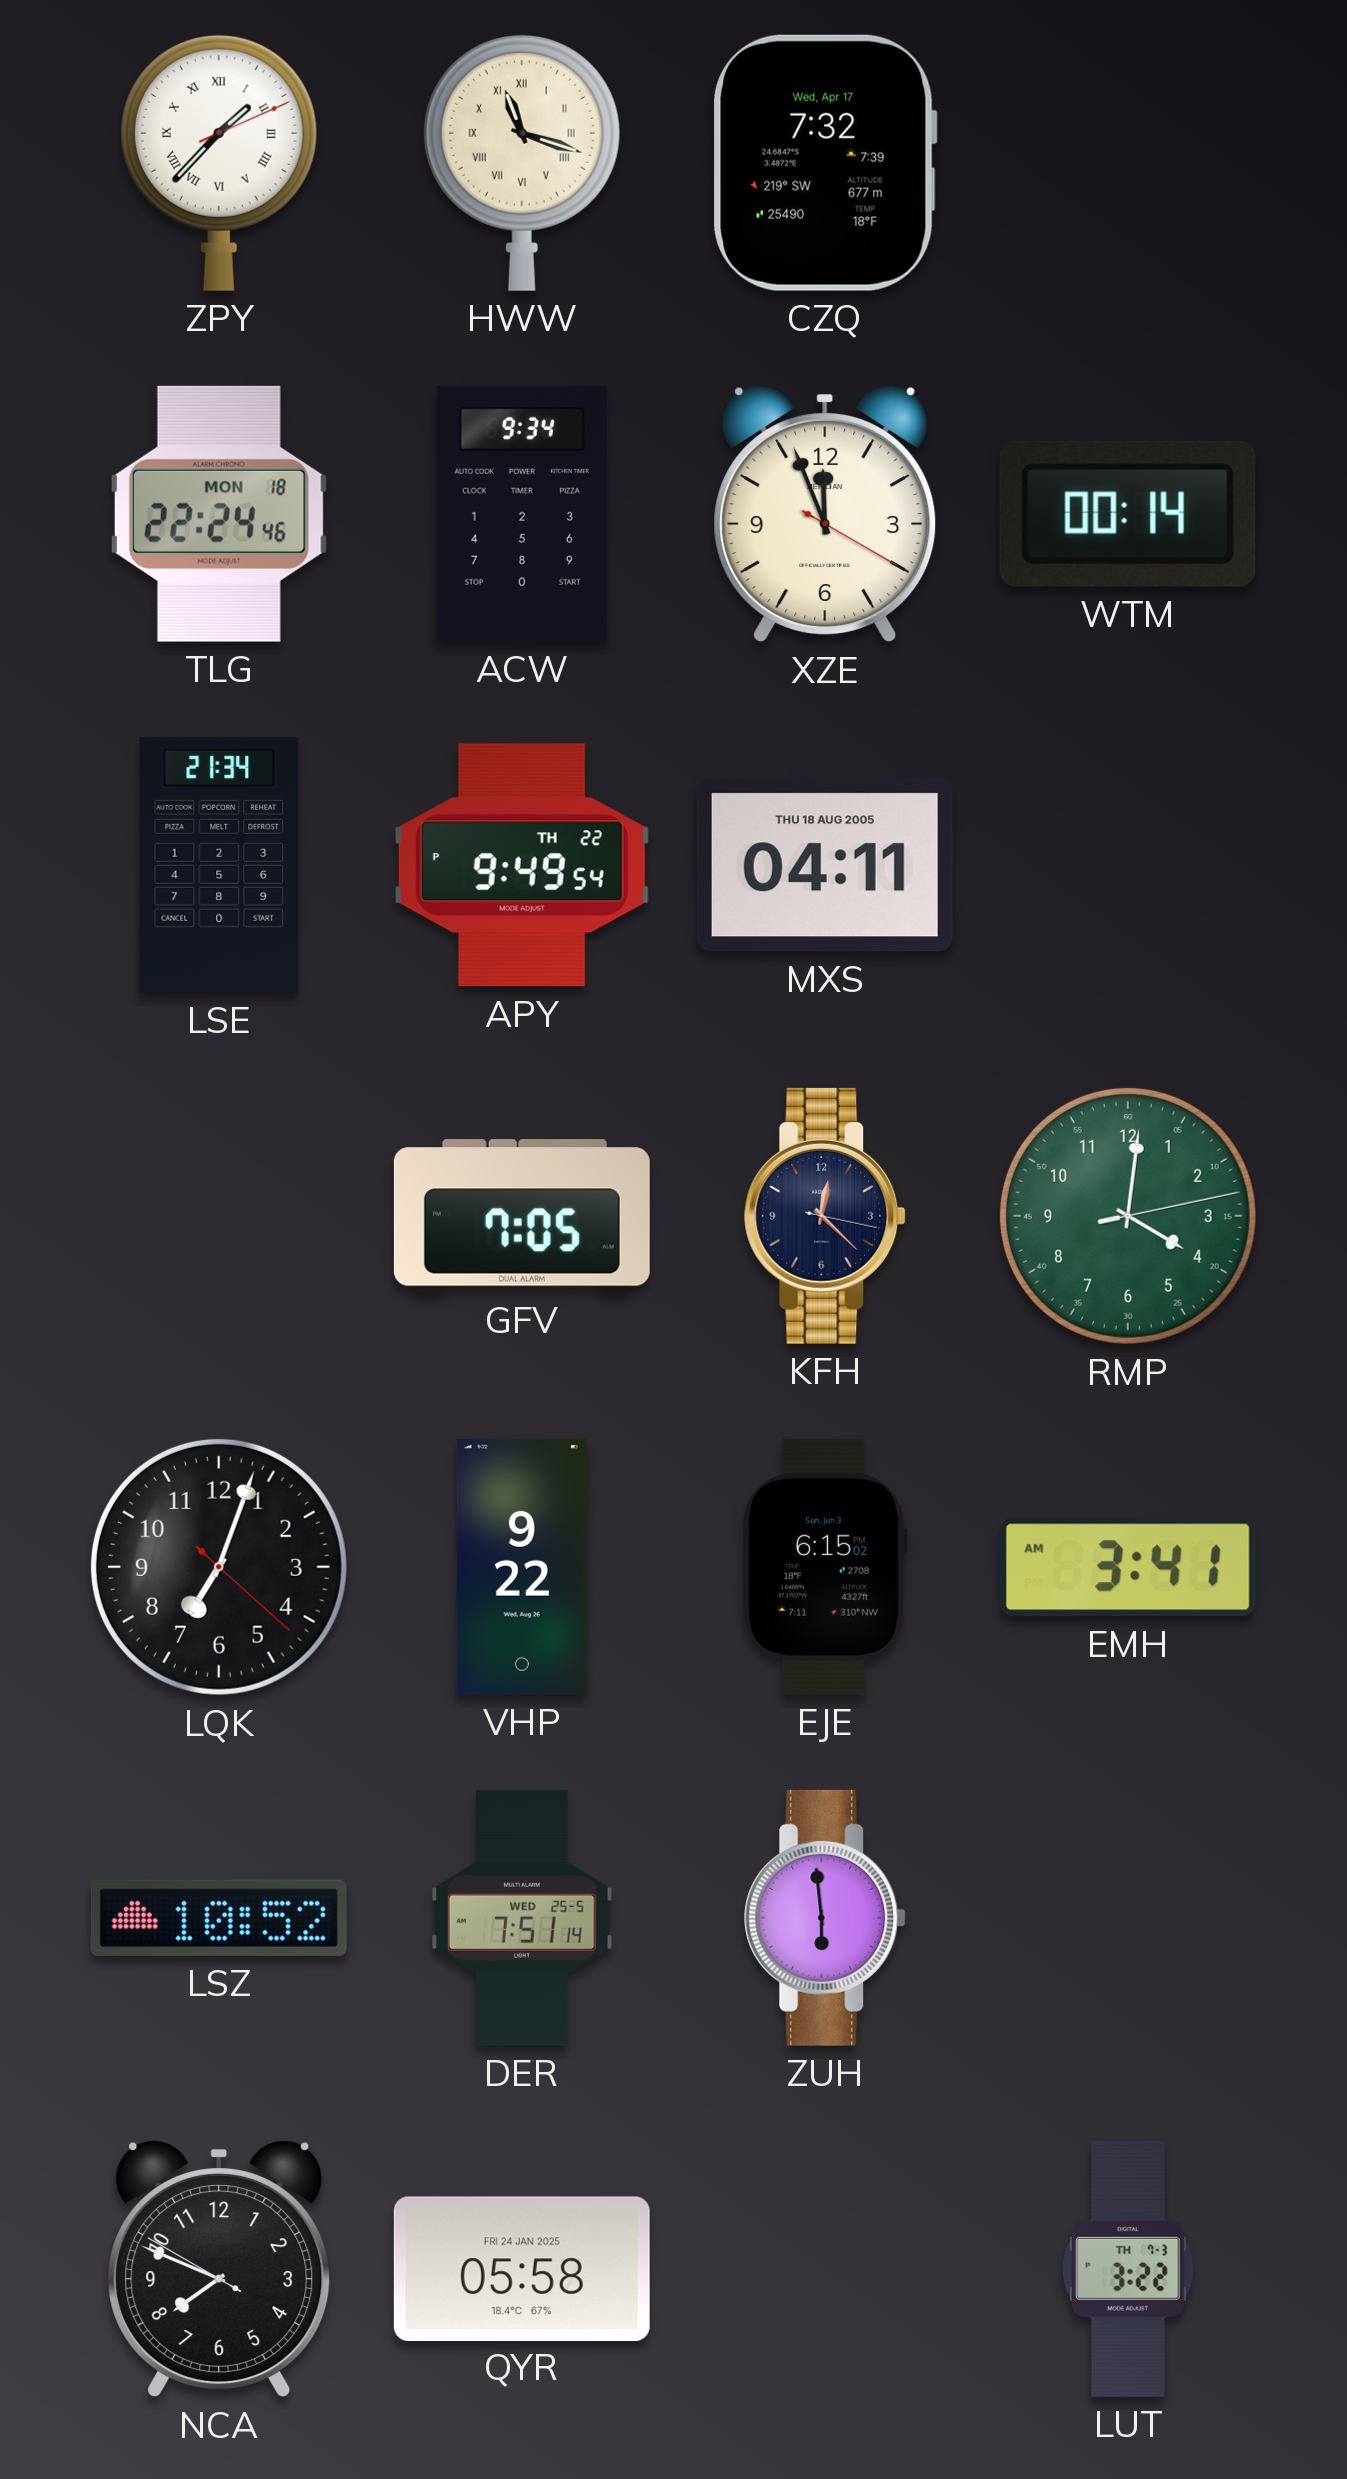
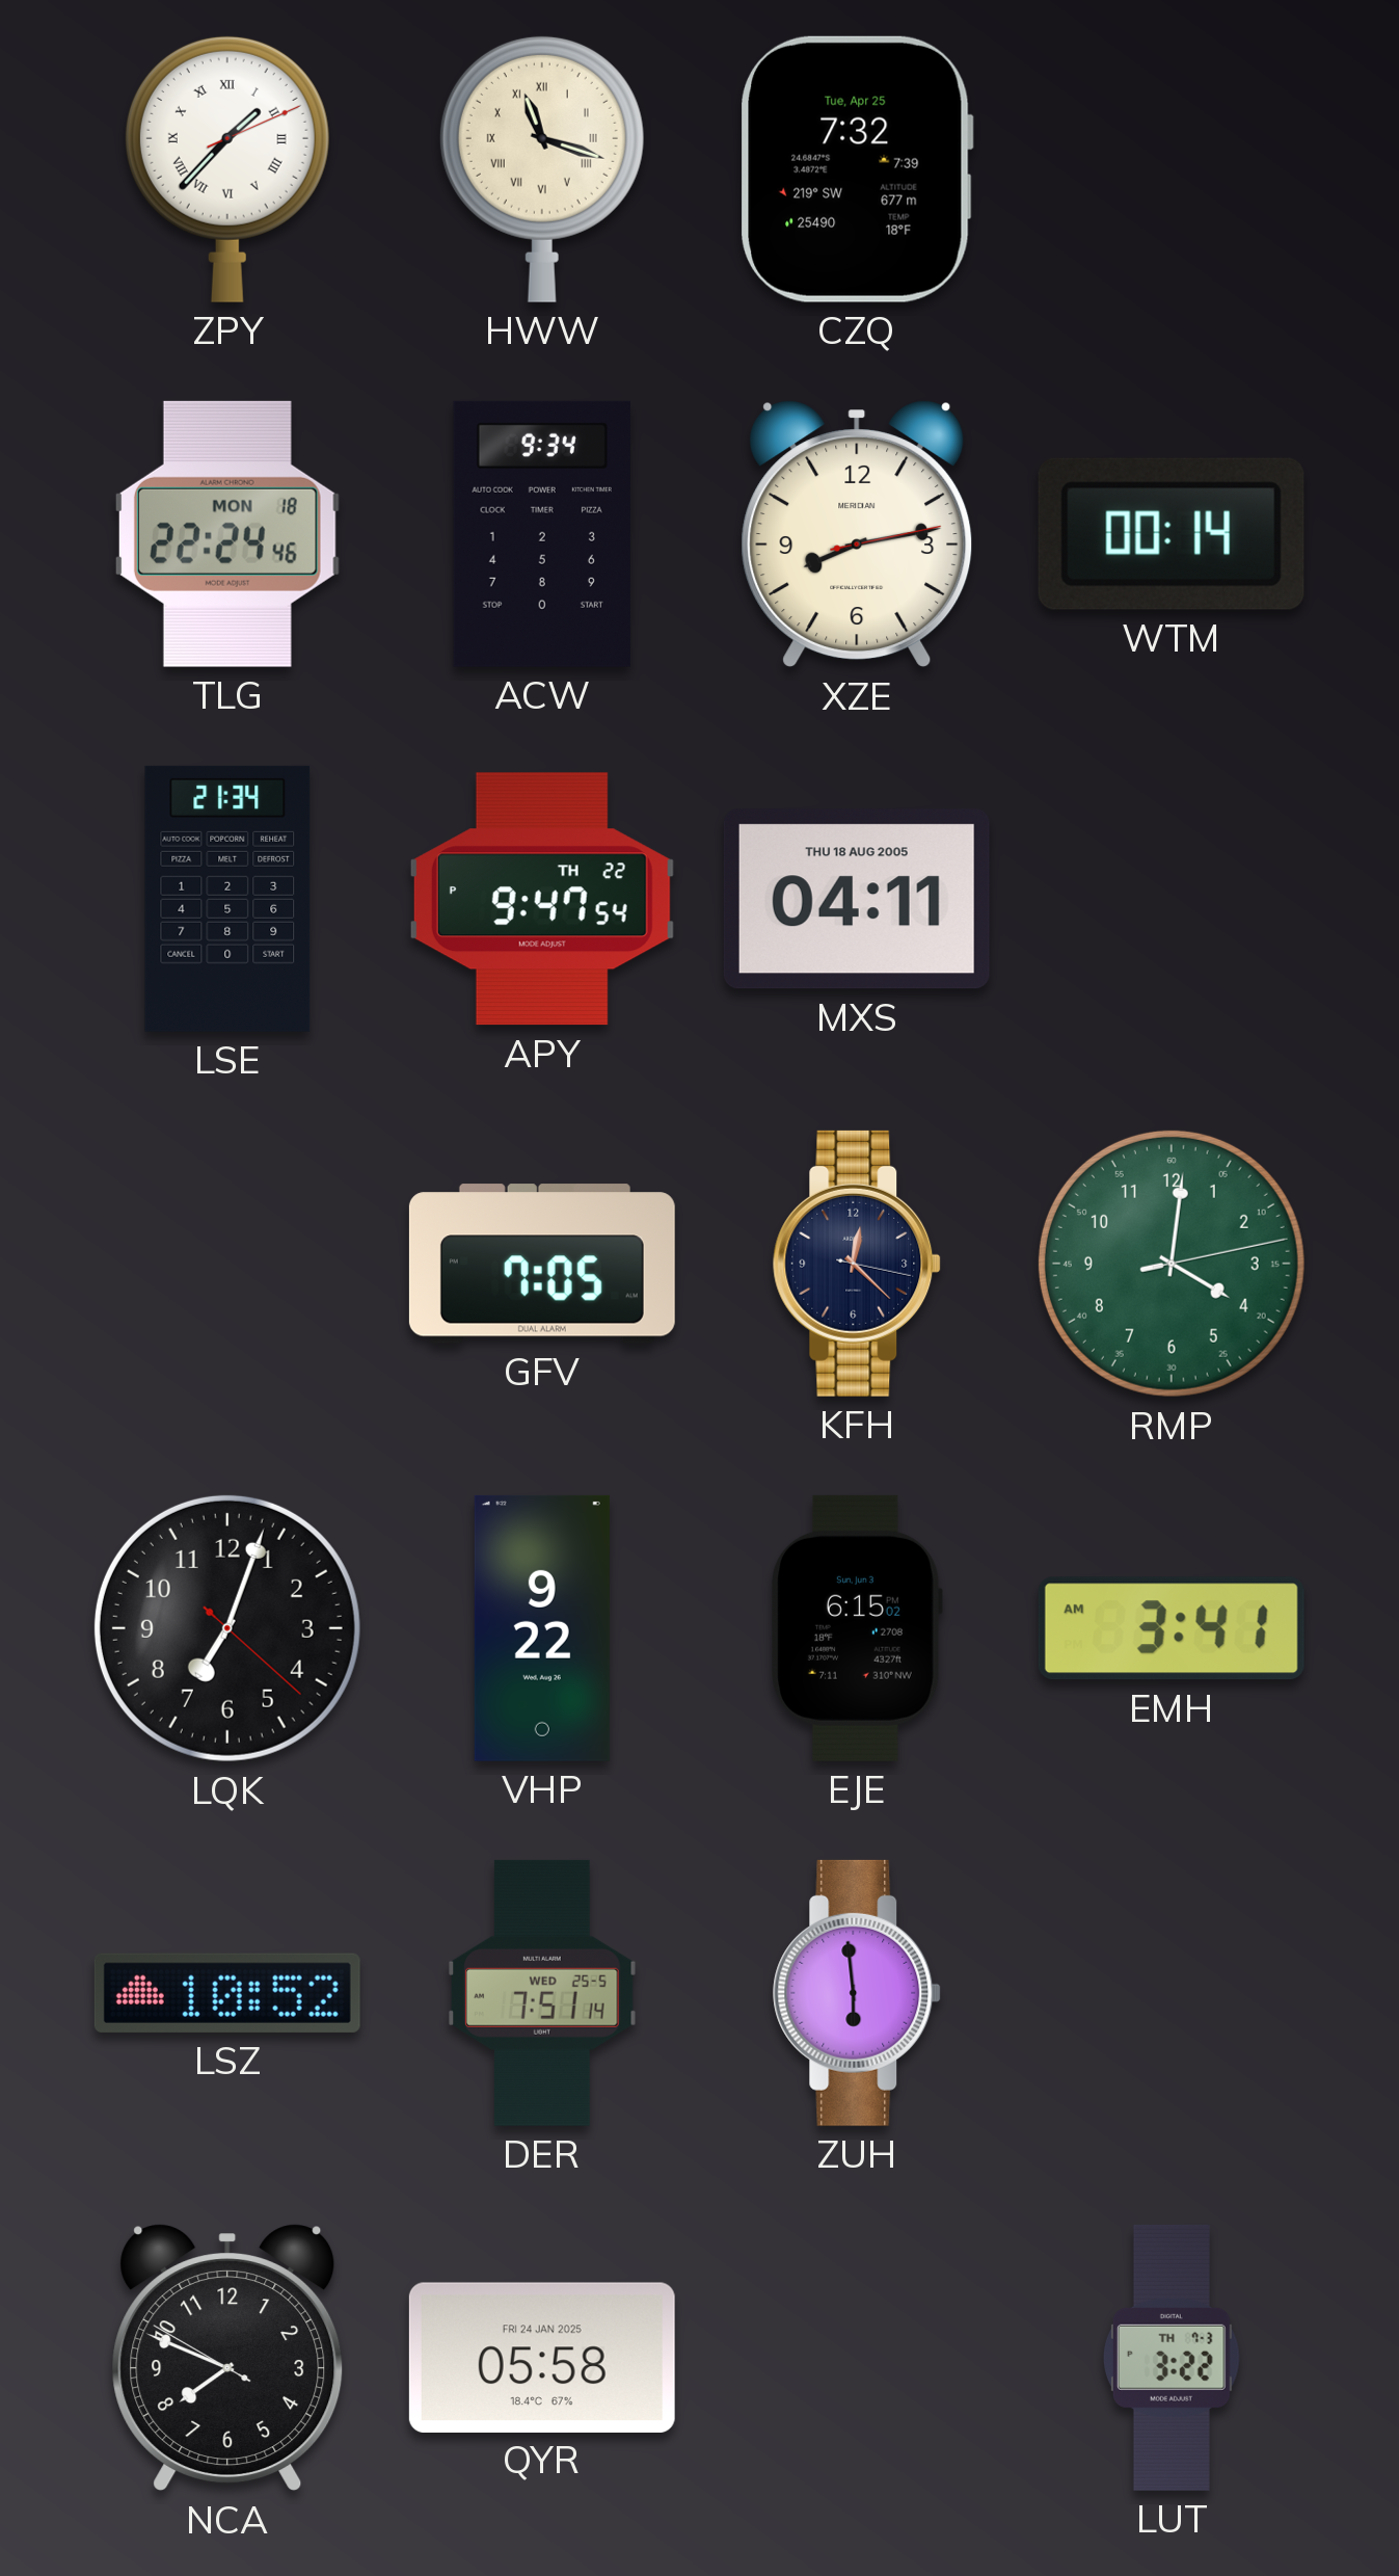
CZQ date: Wed, Apr 17 -> Tue, Apr 25
XZE: 11:56 -> 8:13
APY: 9:49 -> 9:47
